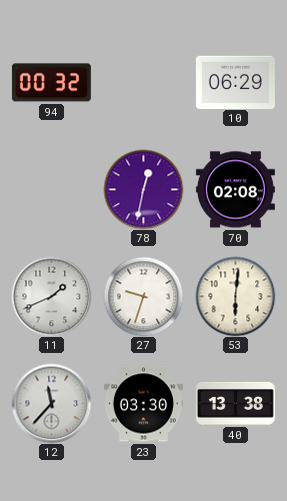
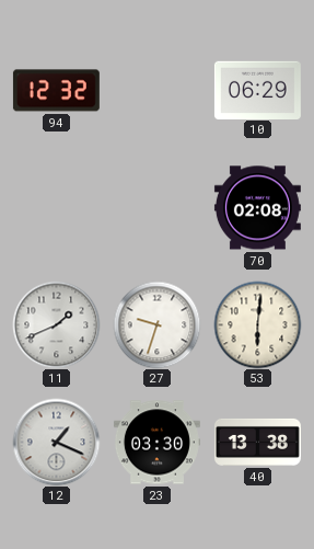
94: 00:32 -> 12:32
78: 12:32 -> none
12: 11:37 -> 1:19
